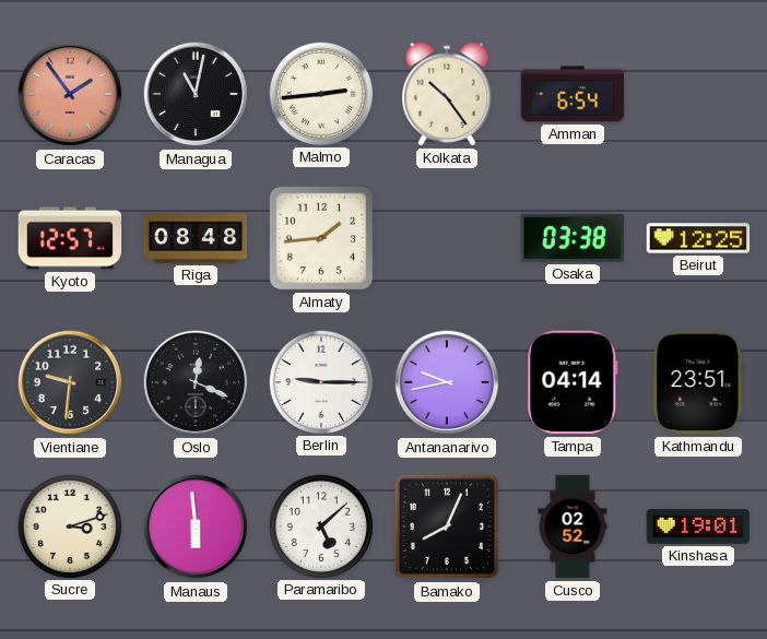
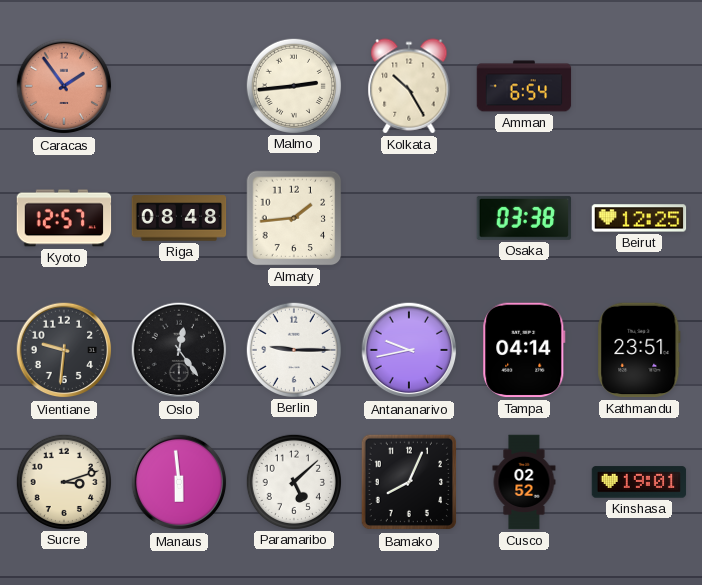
Managua: 11:02 -> none
Kolkata: 10:24 -> 10:25
Oslo: 12:19 -> 12:24
